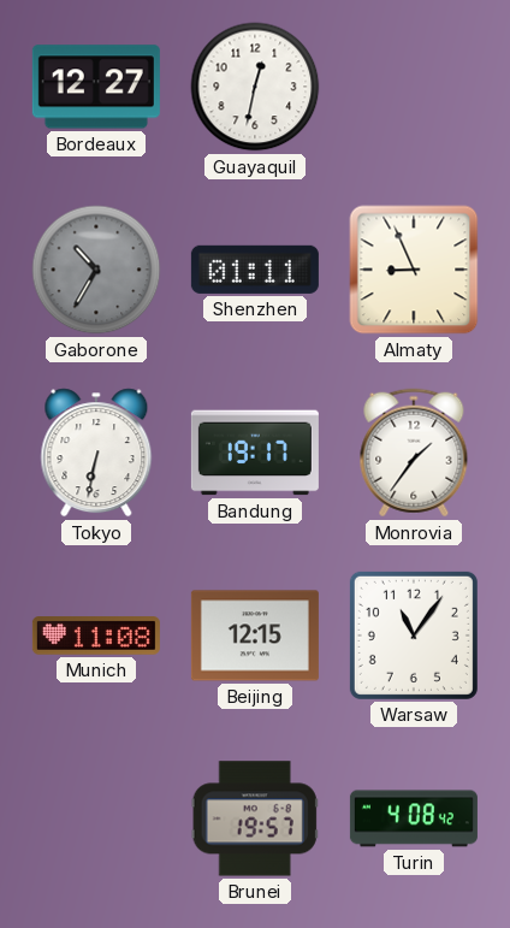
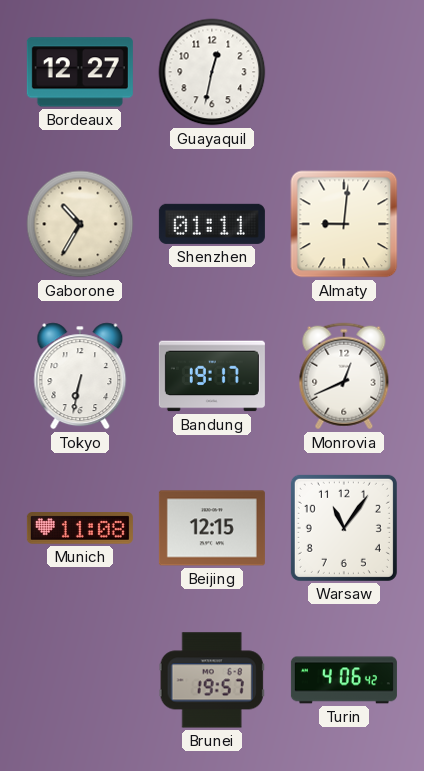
Gaborone dial: grey -> cream
Almaty: 8:56 -> 9:01
Monrovia: 1:36 -> 12:41
Turin: 4:08 -> 4:06
